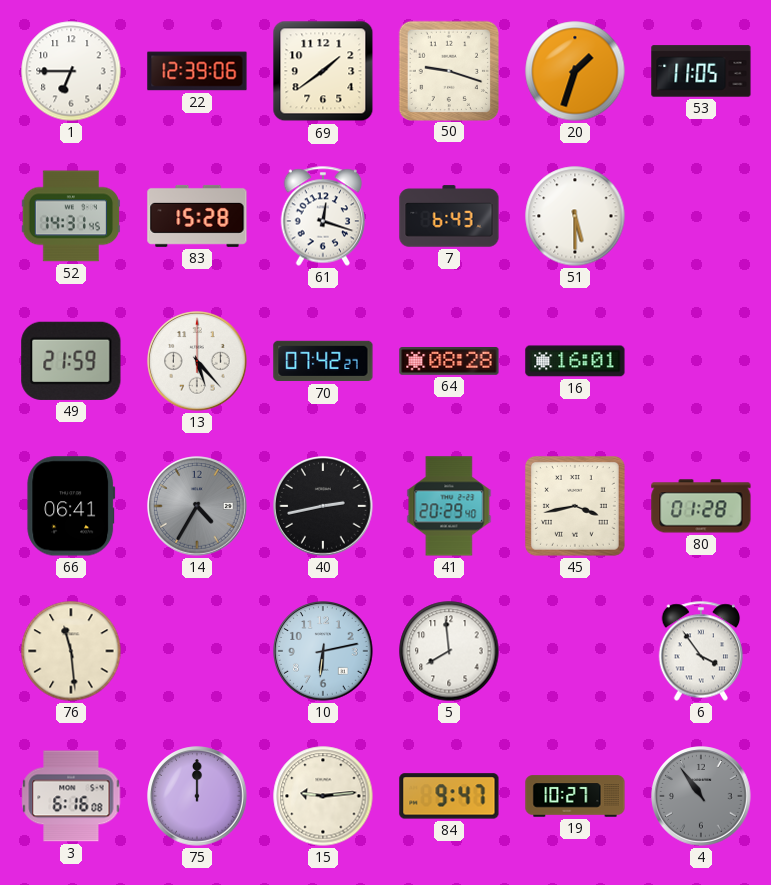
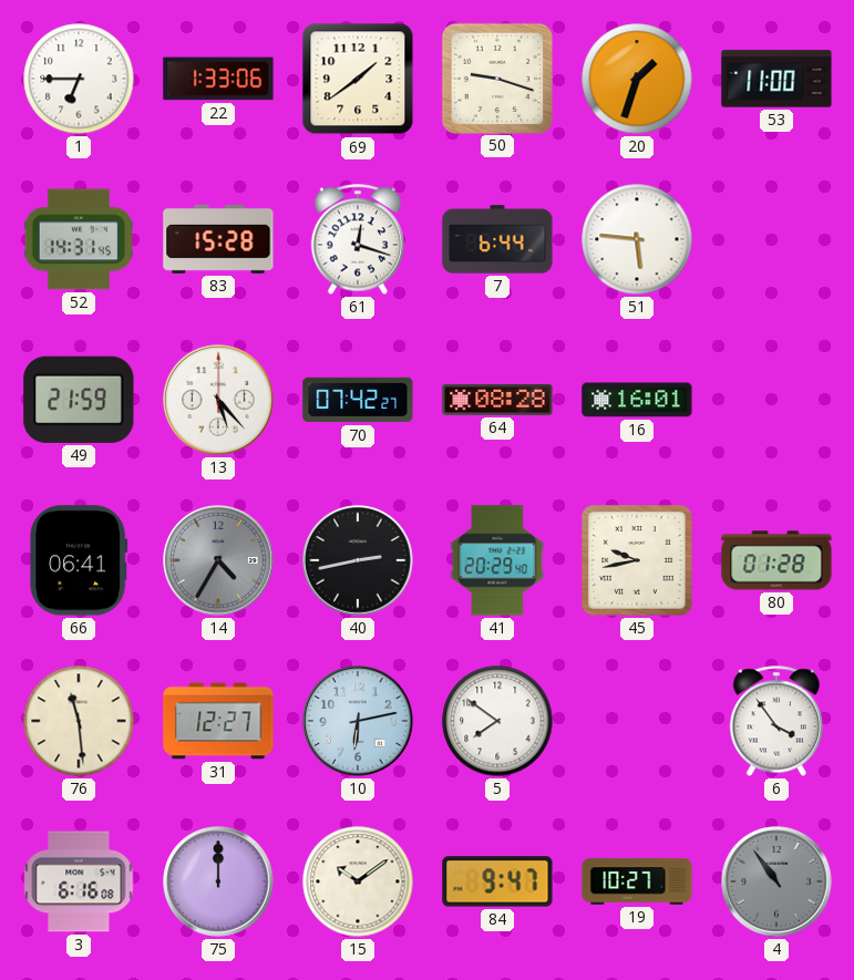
22: 12:39 -> 1:33
53: 11:05 -> 11:00
7: 6:43 -> 6:44
51: 5:30 -> 5:46
45: 3:43 -> 9:43
31: none -> 12:27
5: 7:59 -> 7:51
15: 9:14 -> 10:09
